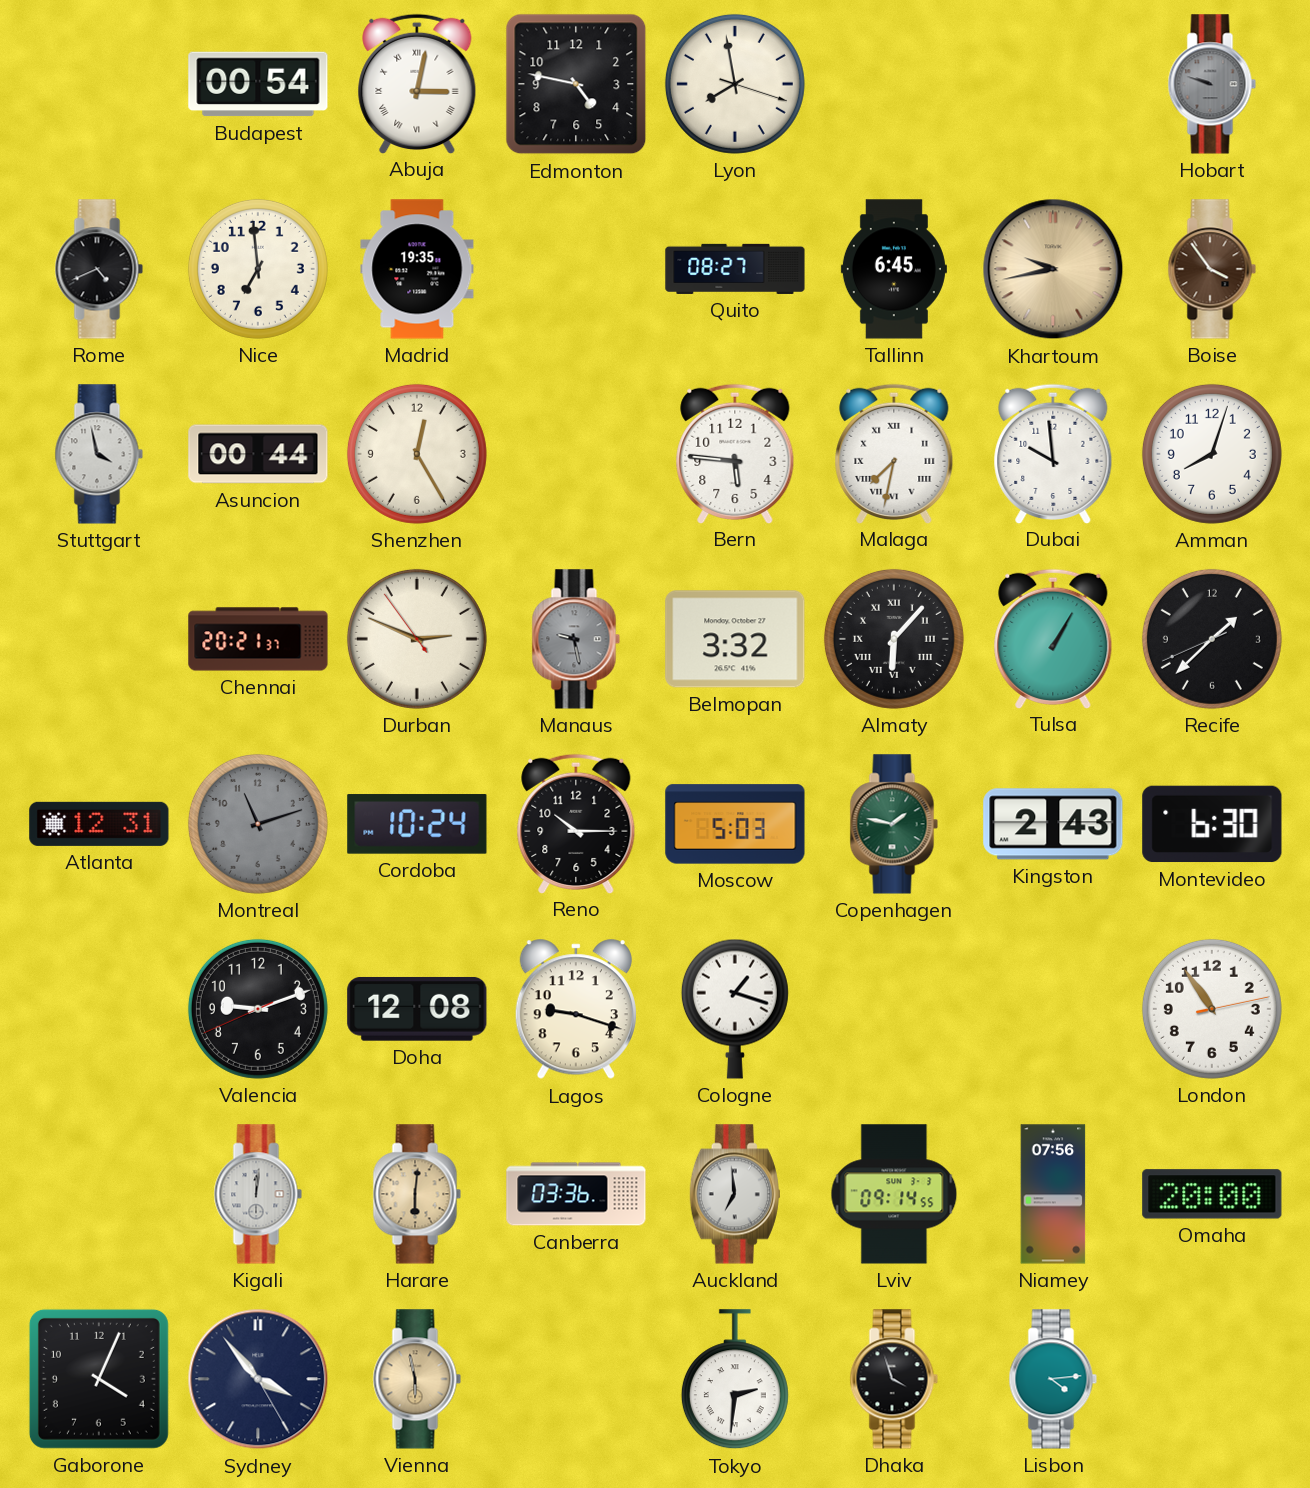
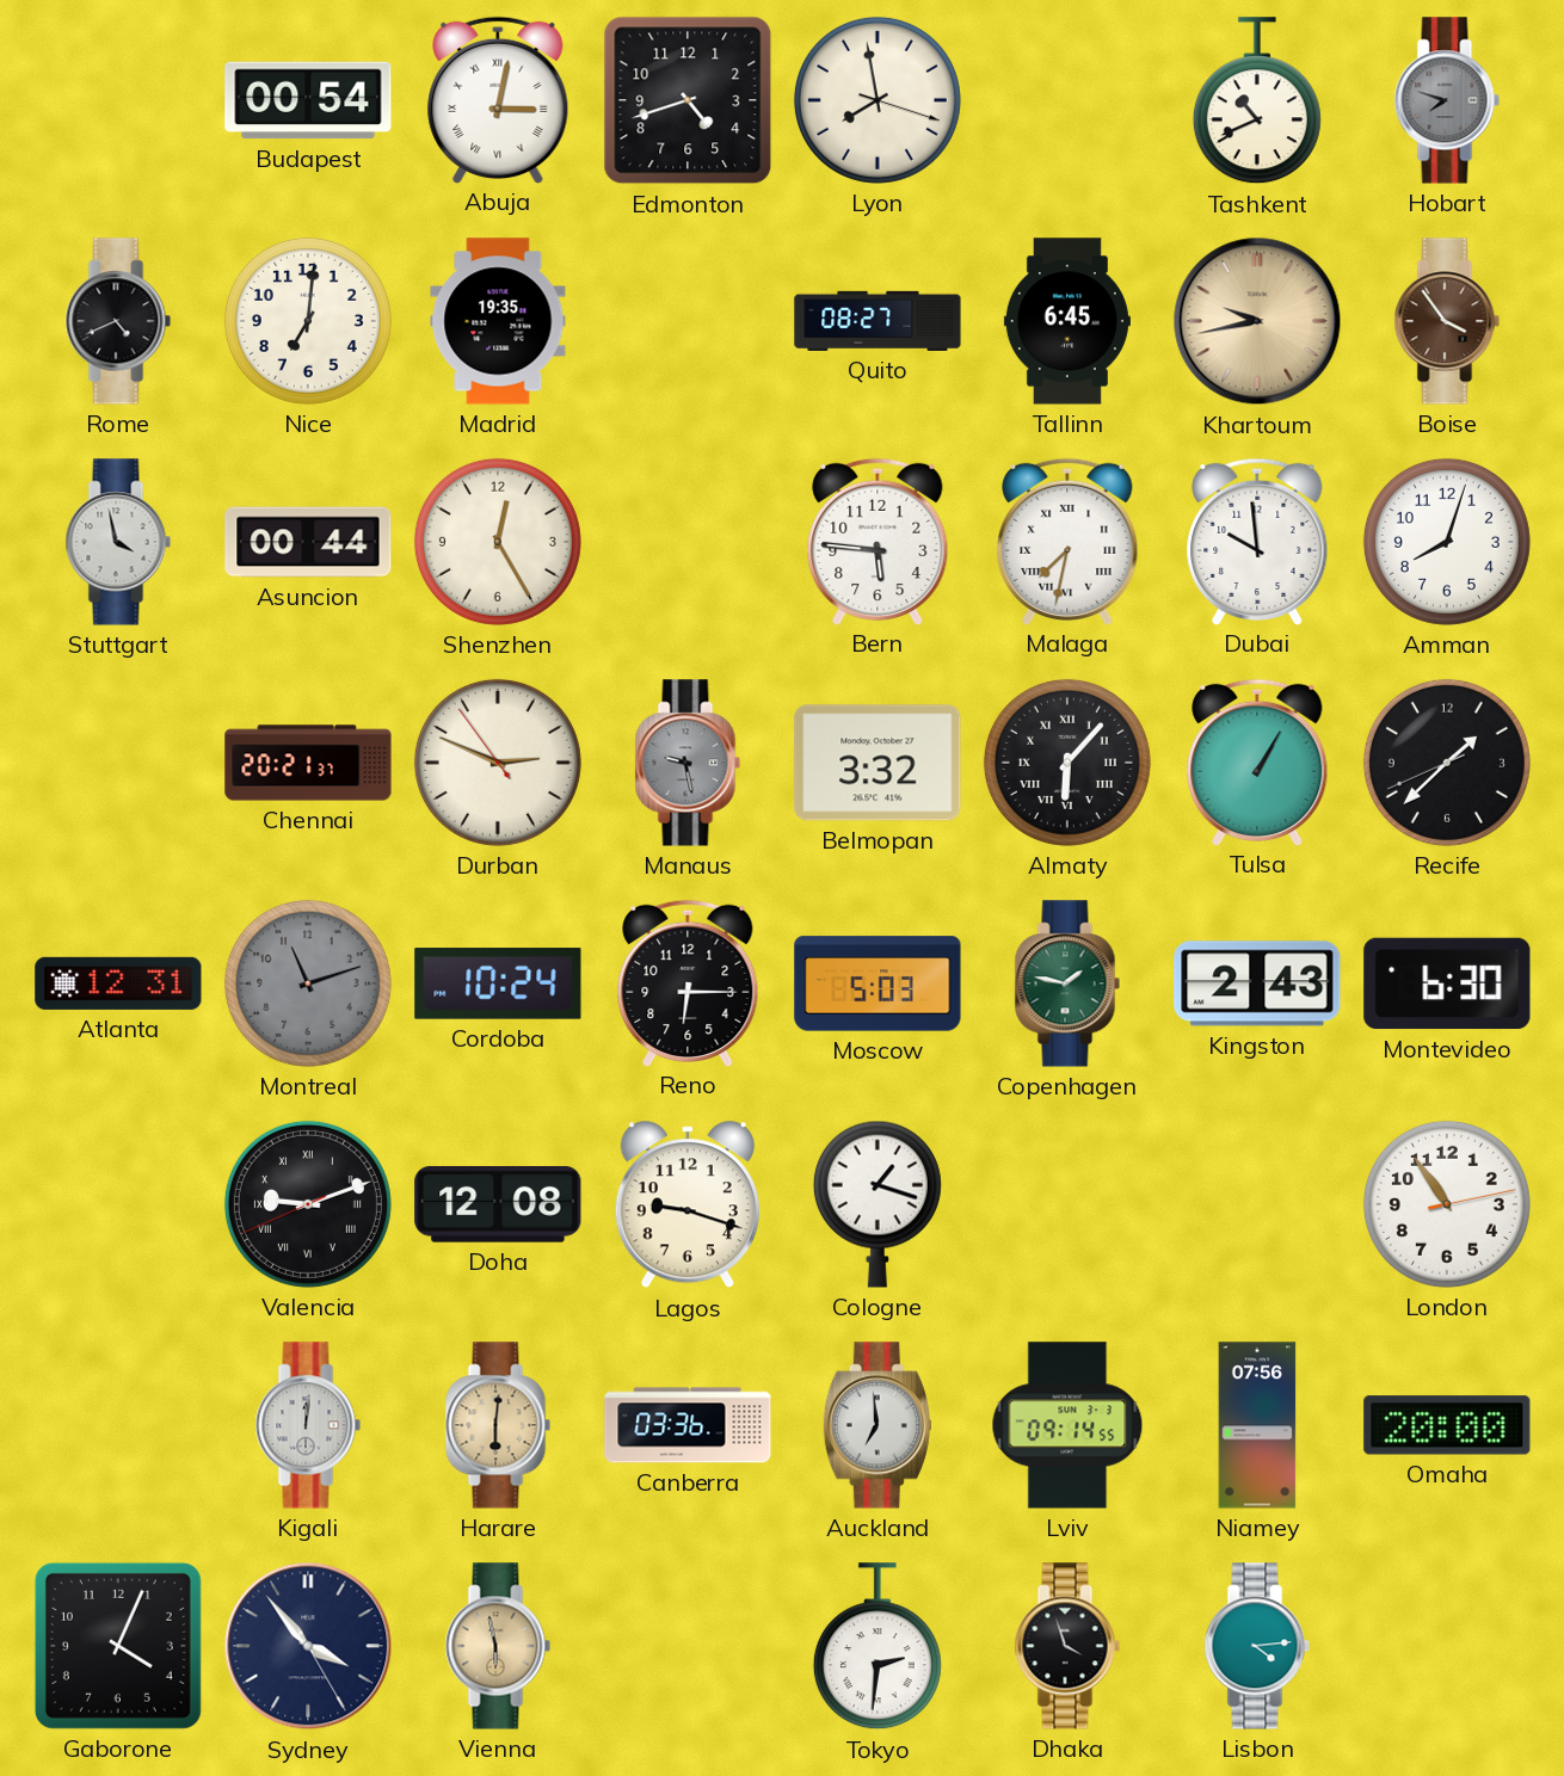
Edmonton: 4:47 -> 4:42
Tashkent: none -> 10:41
Hobart: 9:48 -> 7:48
Nice: 6:59 -> 7:01
Reno: 10:15 -> 6:15
Valencia numerals: Arabic -> Roman
